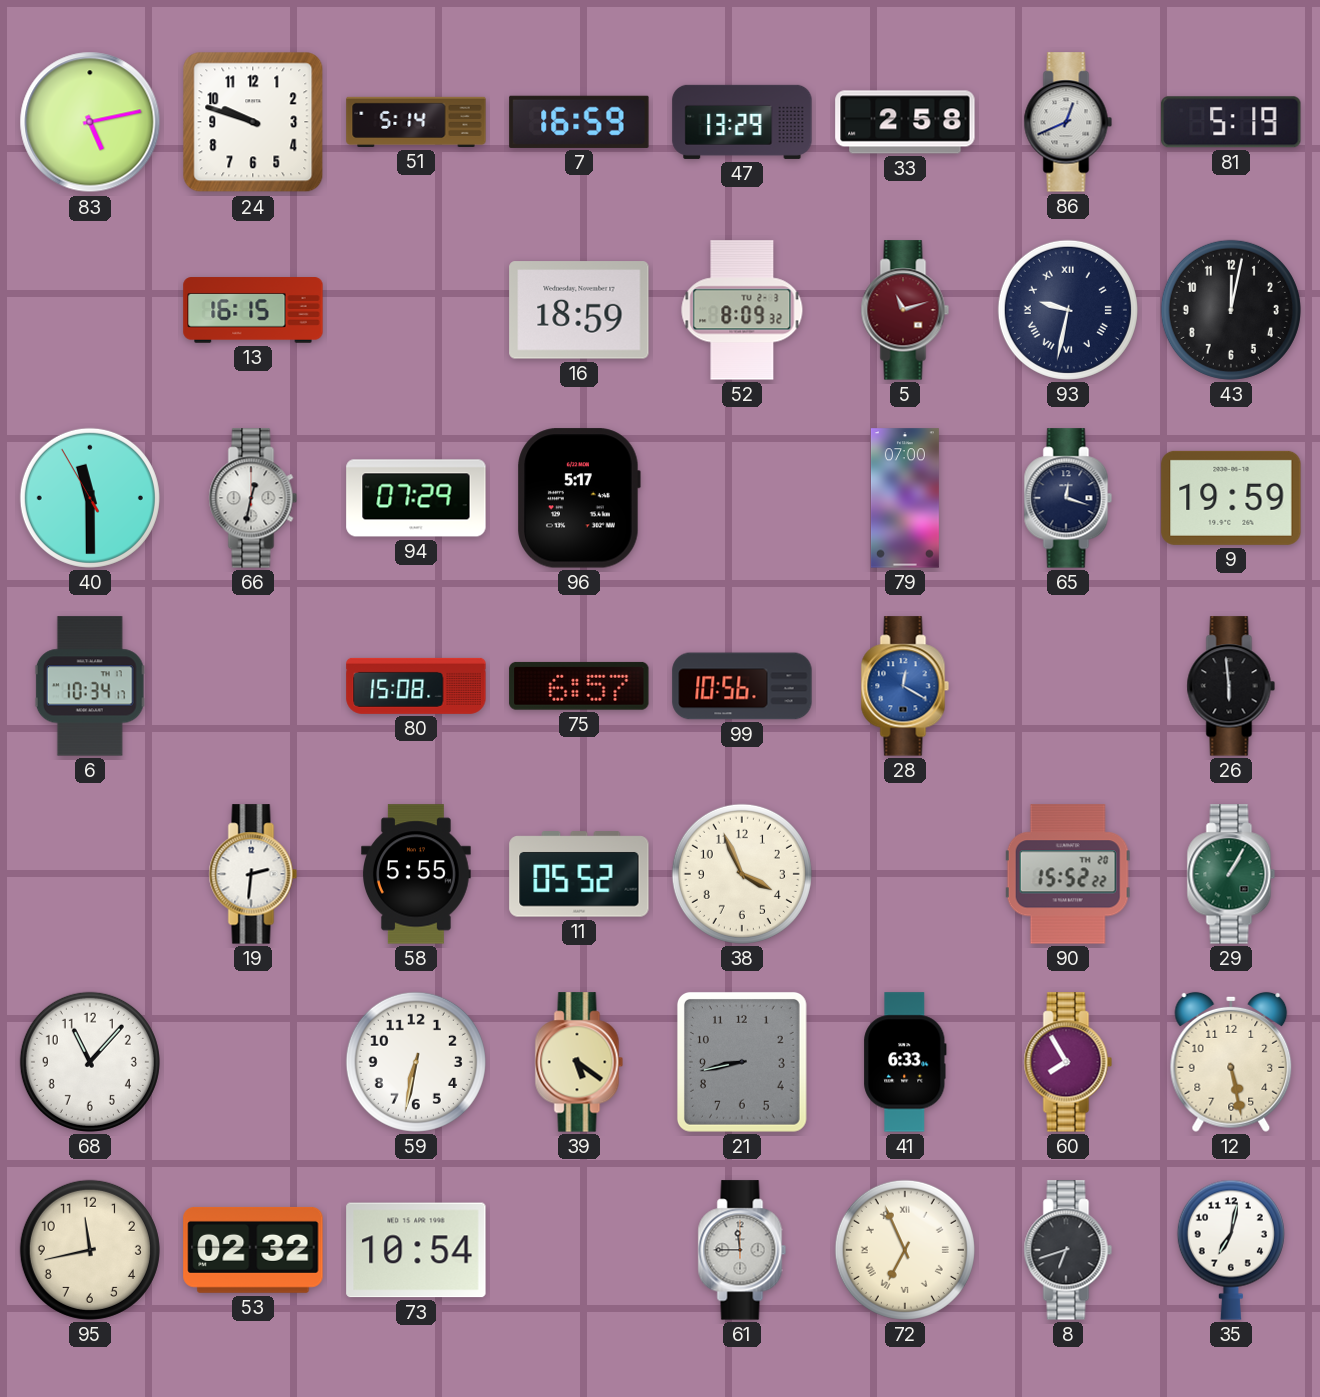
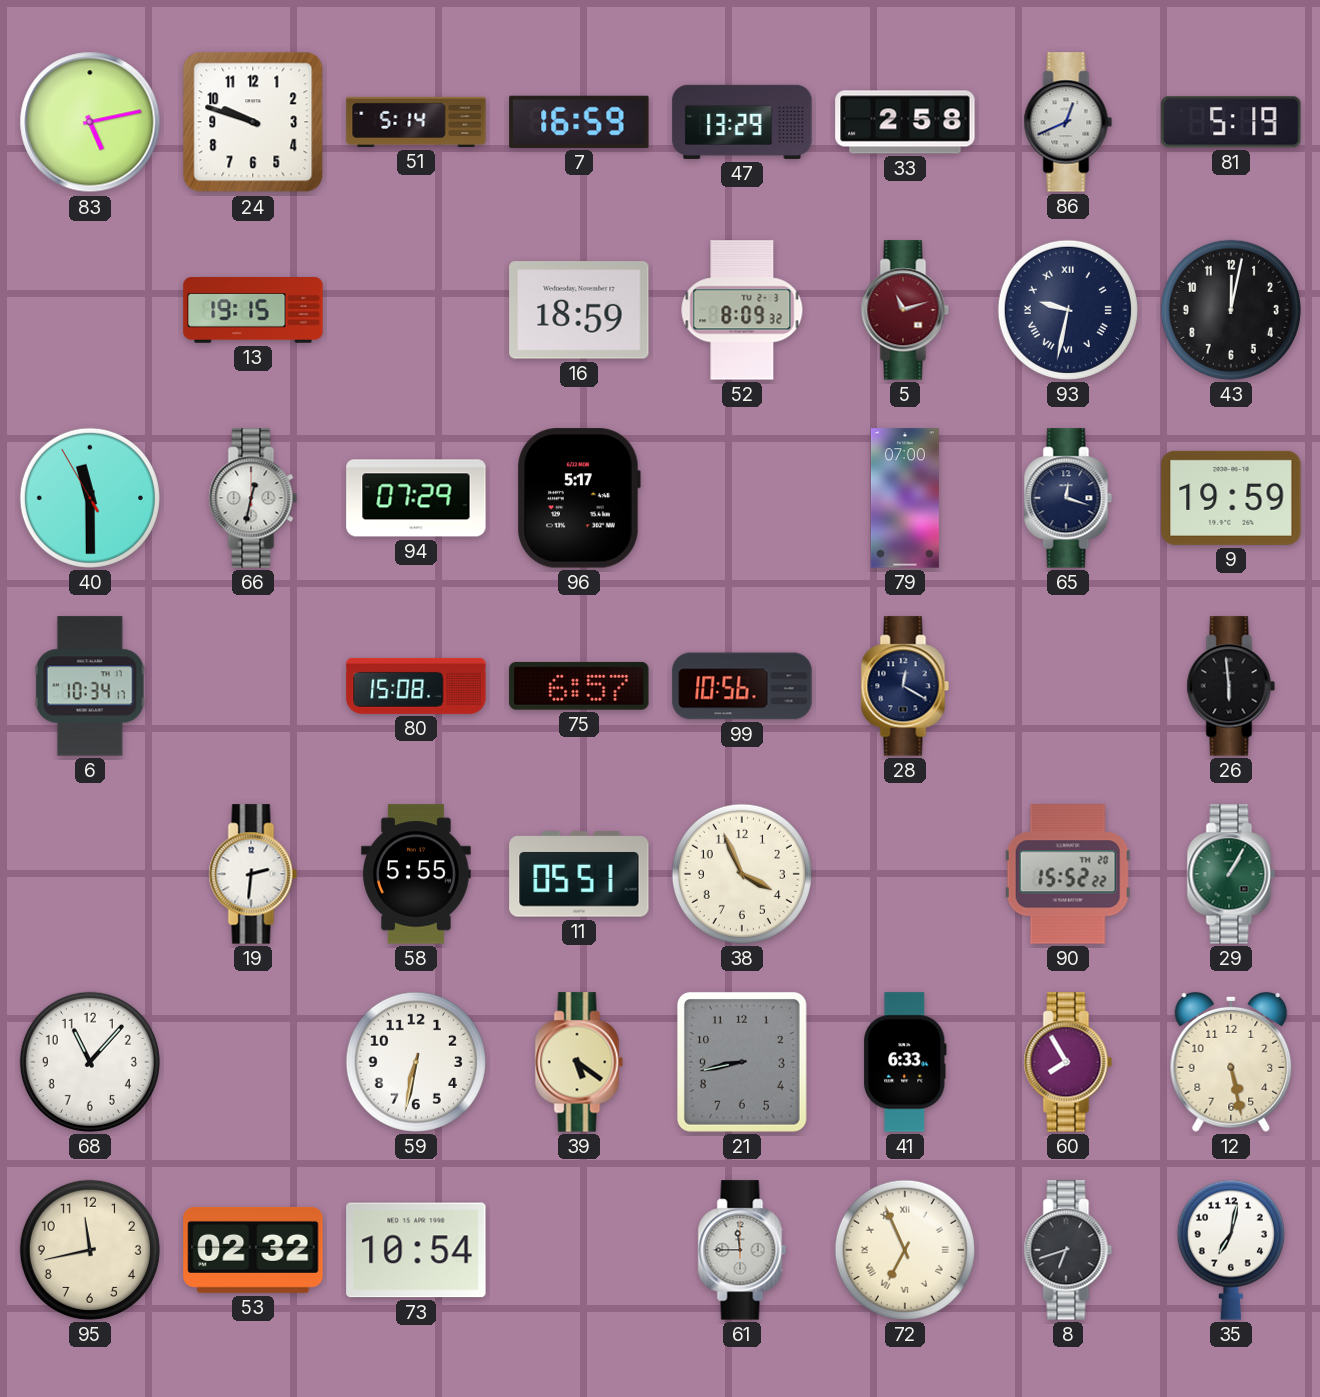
13: 16:15 -> 19:15
28 dial: blue -> navy
11: 05:52 -> 05:51
